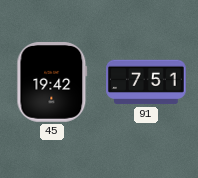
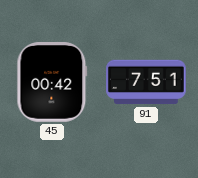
45: 19:42 -> 00:42
